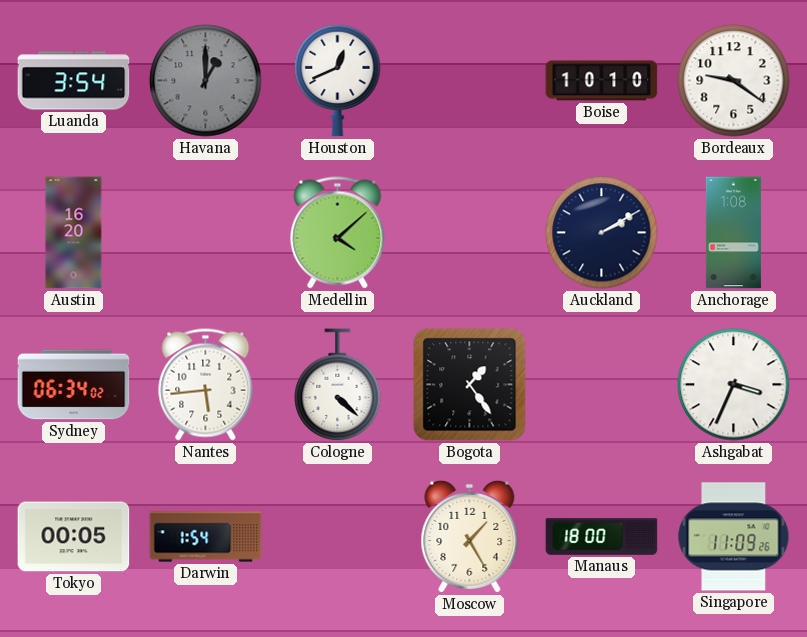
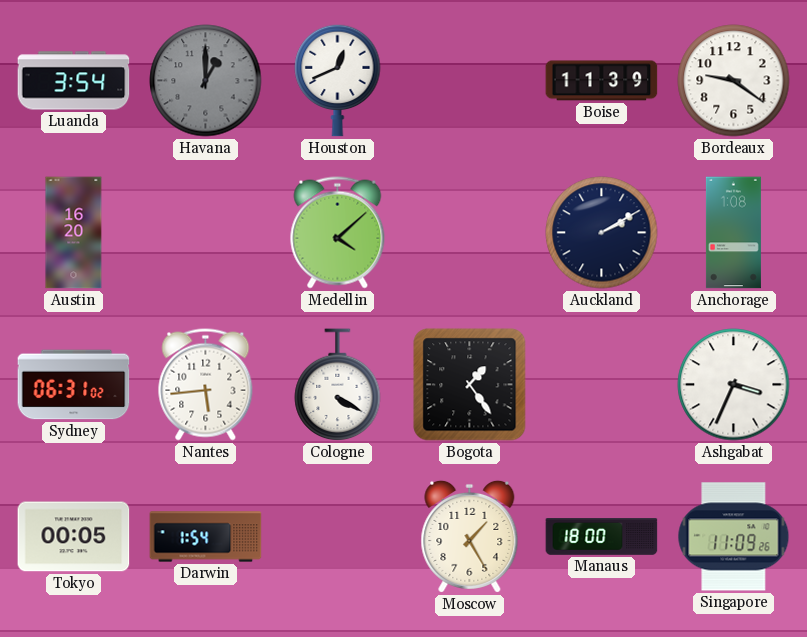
Boise: 10:10 -> 11:39
Sydney: 06:34 -> 06:31
Cologne: 4:22 -> 4:20
